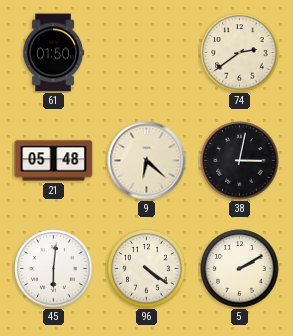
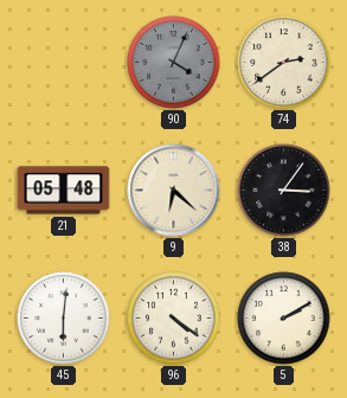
61: 01:50 -> none
90: none -> 4:04
38: 3:02 -> 3:06
